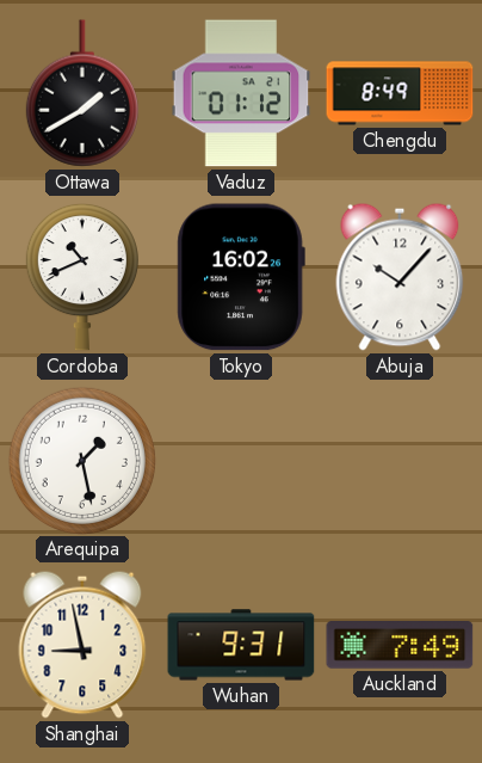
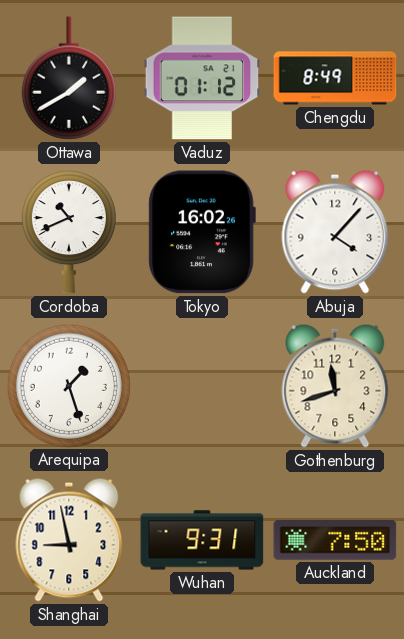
Abuja: 10:07 -> 4:07
Arequipa: 1:28 -> 1:27
Gothenburg: none -> 11:42
Auckland: 7:49 -> 7:50
